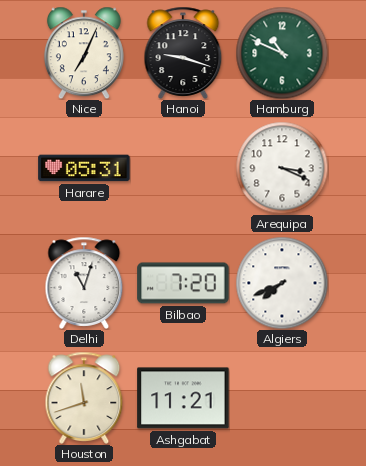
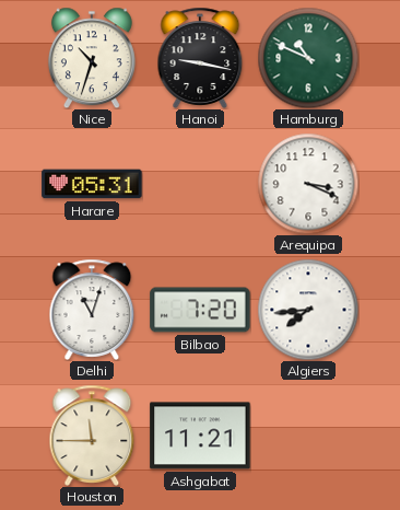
Nice: 7:04 -> 10:33
Hanoi: 9:18 -> 9:17
Algiers: 7:41 -> 7:44
Houston: 11:42 -> 11:45
